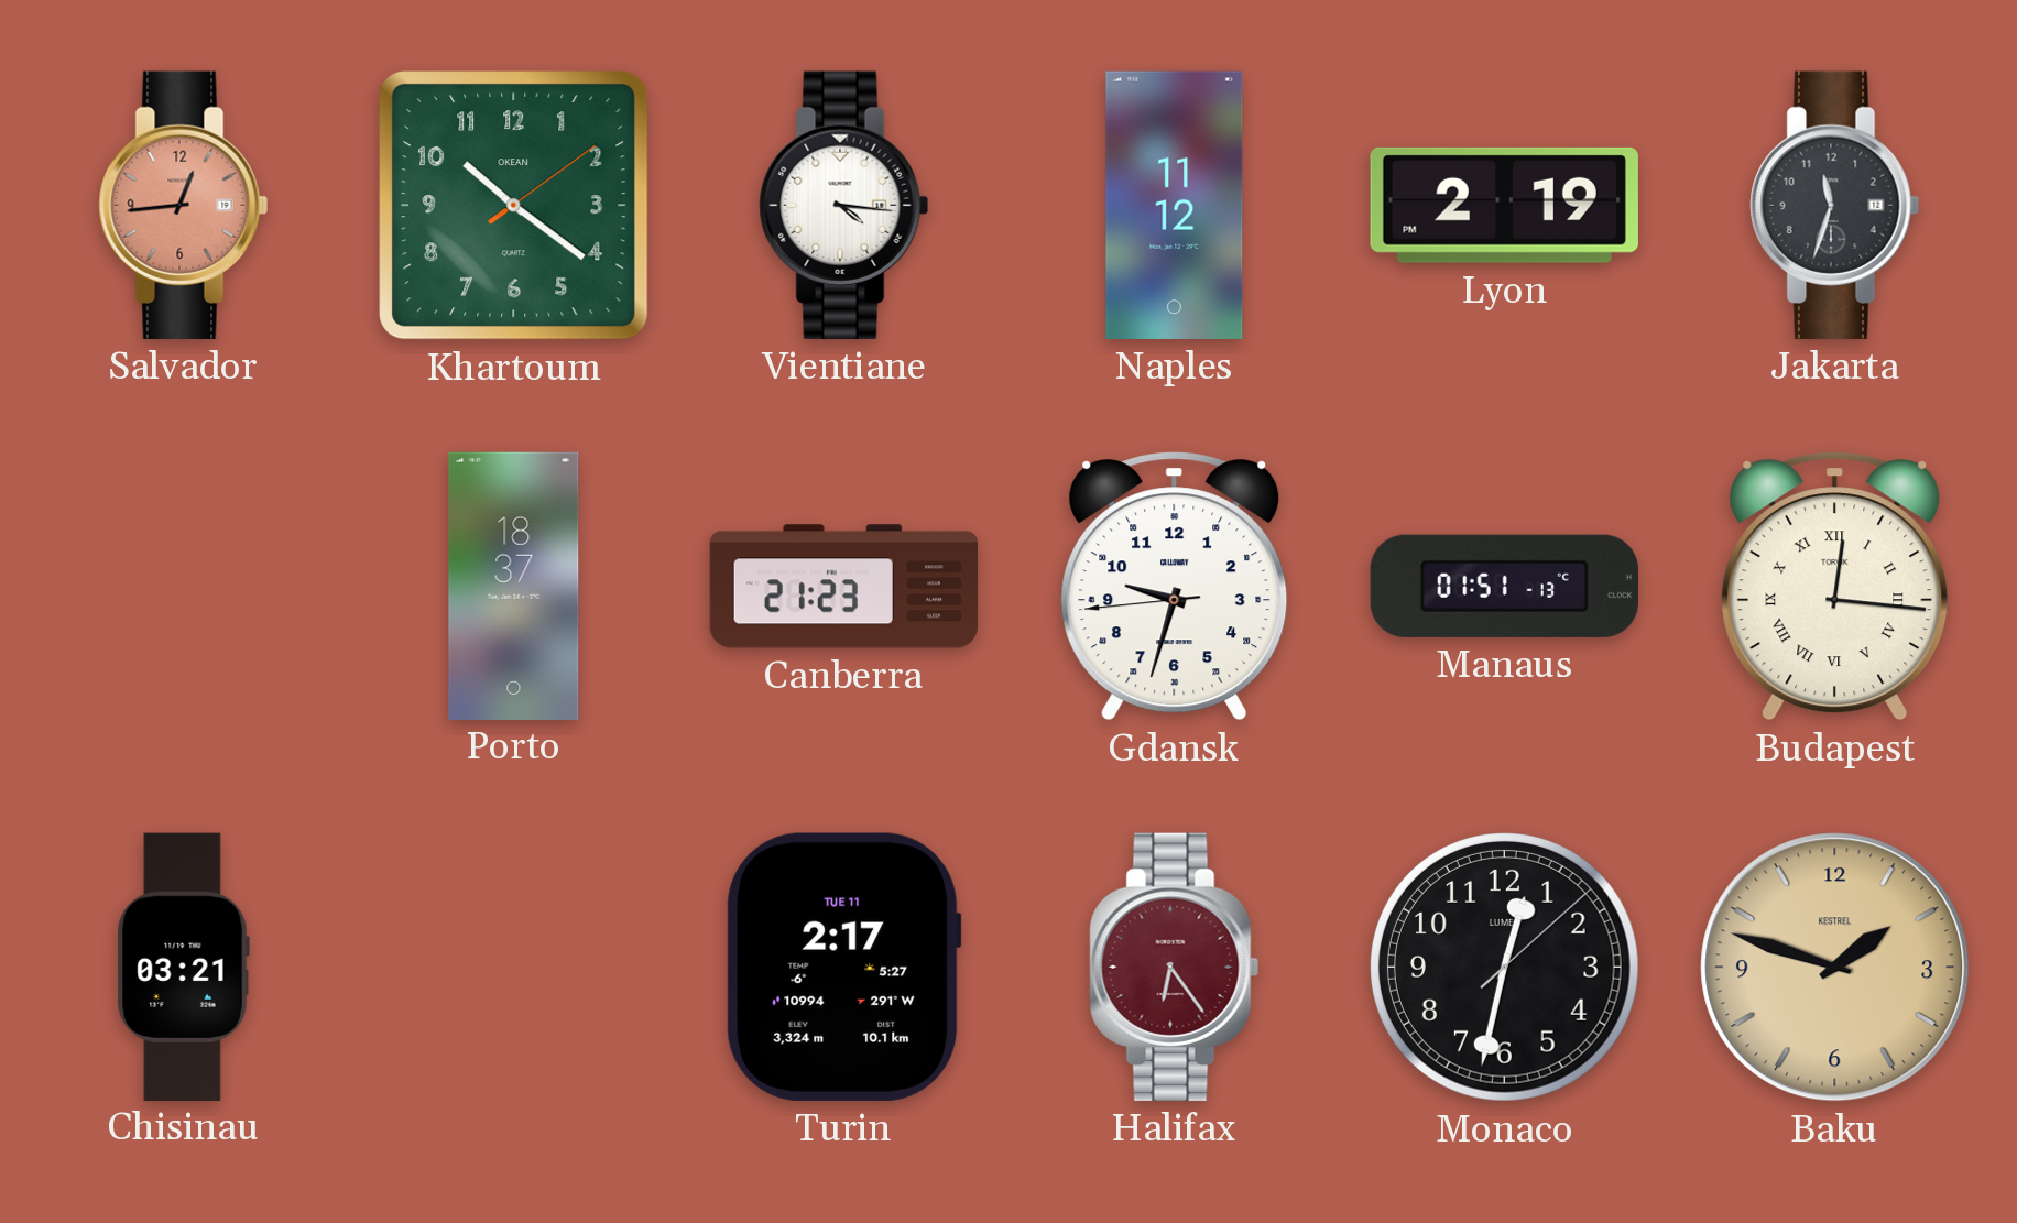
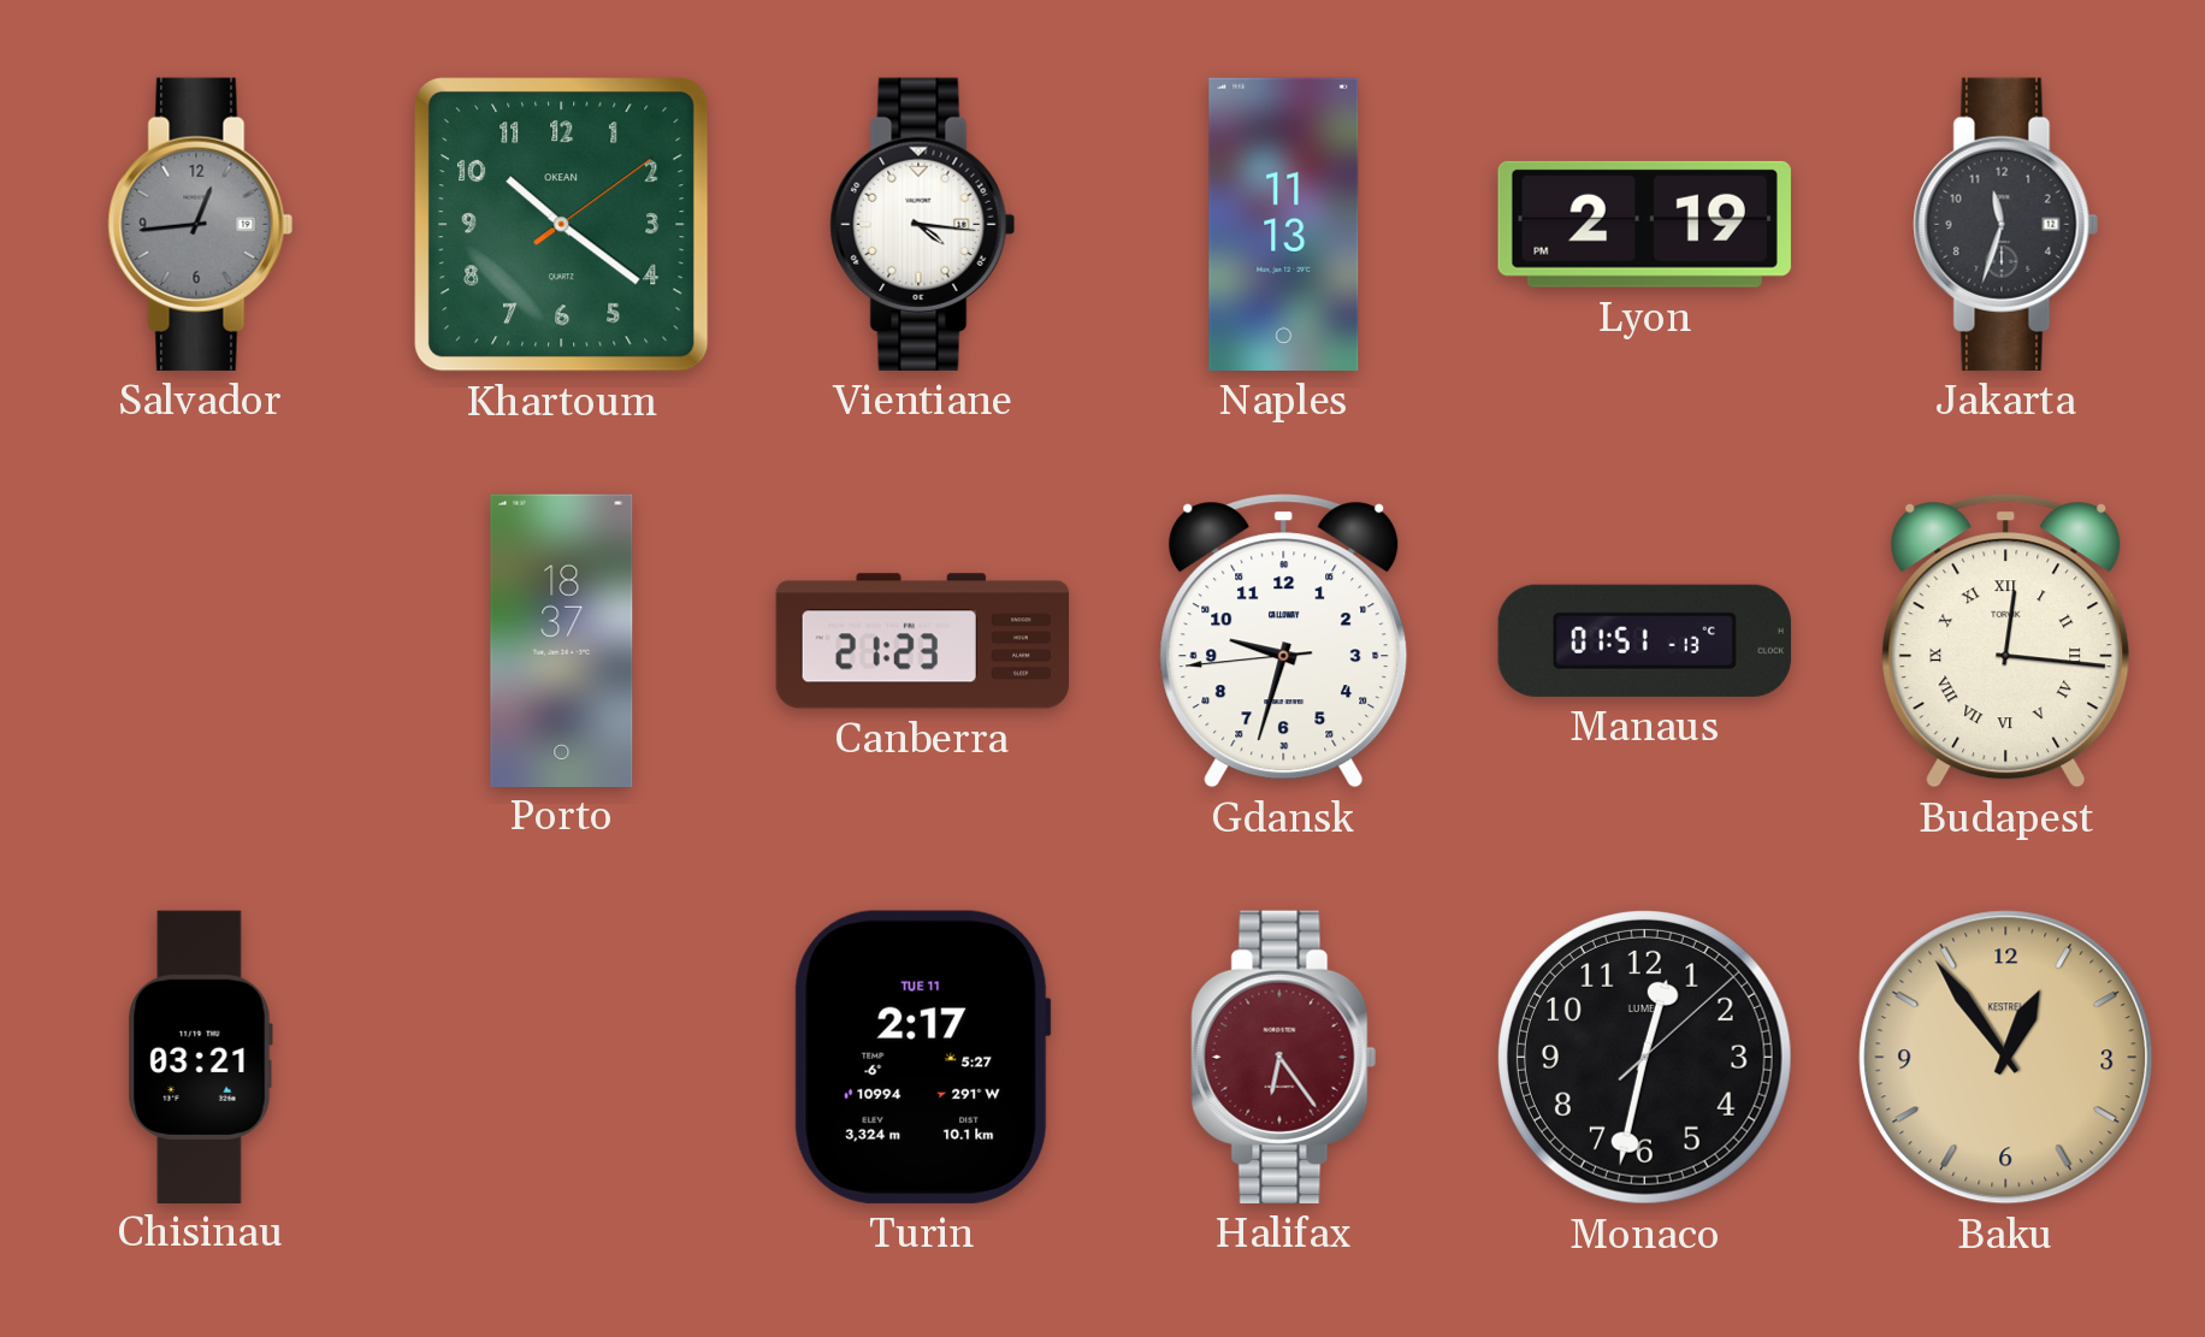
Salvador dial: salmon -> grey
Naples: 11:12 -> 11:13
Baku: 1:48 -> 12:54
